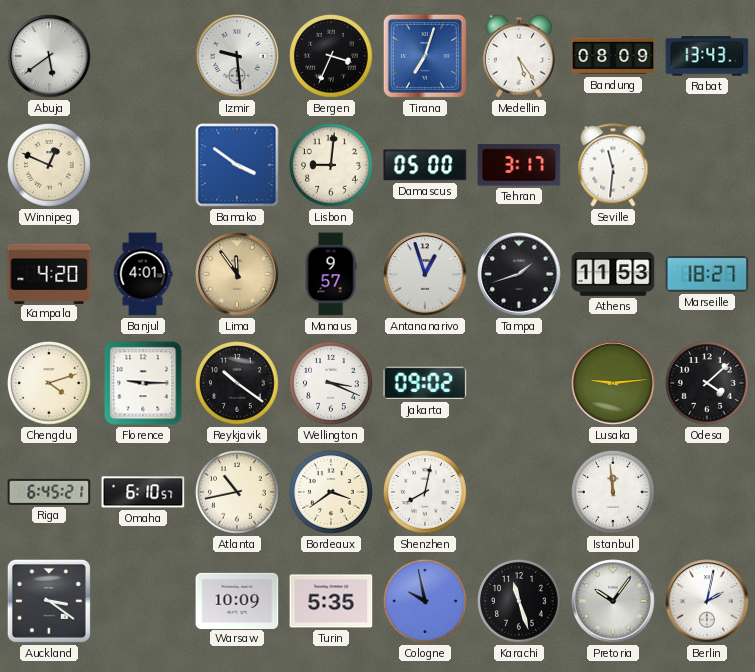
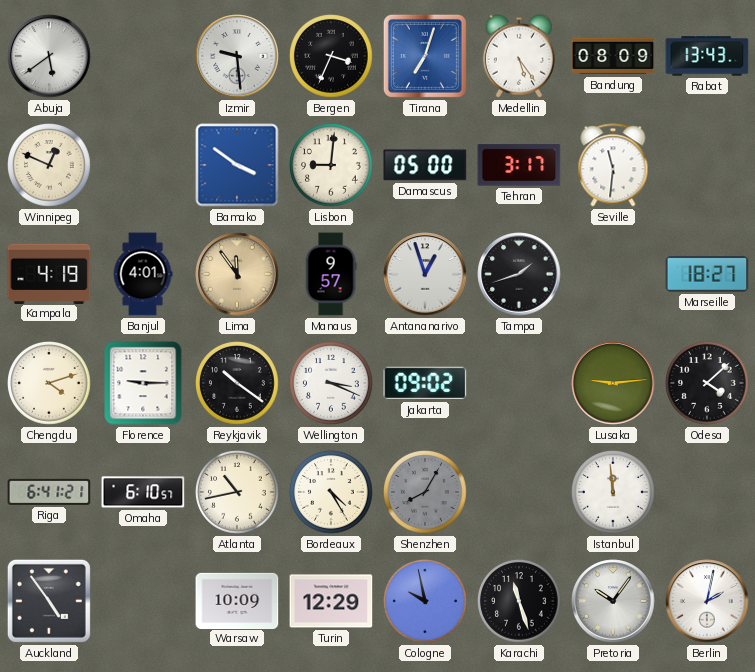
Kampala: 4:20 -> 4:19
Athens: 11:53 -> none
Riga: 6:45 -> 6:41
Bordeaux: 3:39 -> 4:25
Shenzhen: 8:02 -> 8:05
Shenzhen dial: white -> grey
Auckland: 3:21 -> 4:54
Turin: 5:35 -> 12:29
